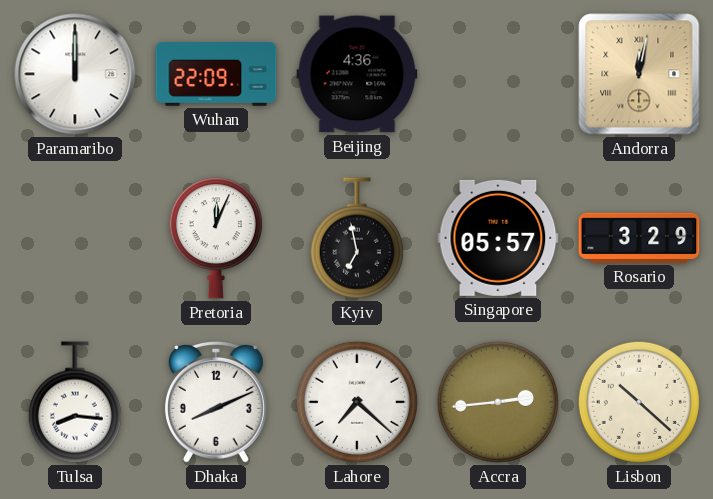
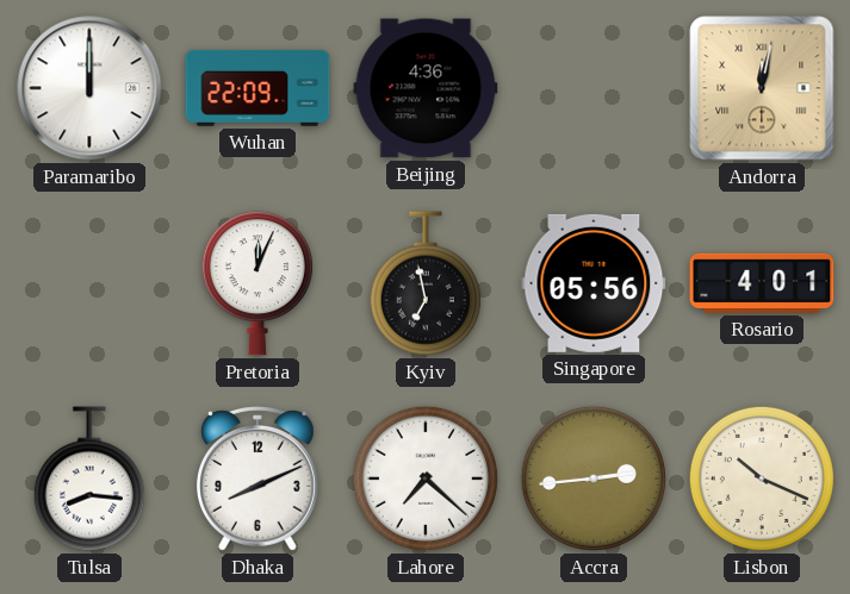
Singapore: 05:57 -> 05:56
Rosario: 3:29 -> 4:01
Lisbon: 10:22 -> 10:19
